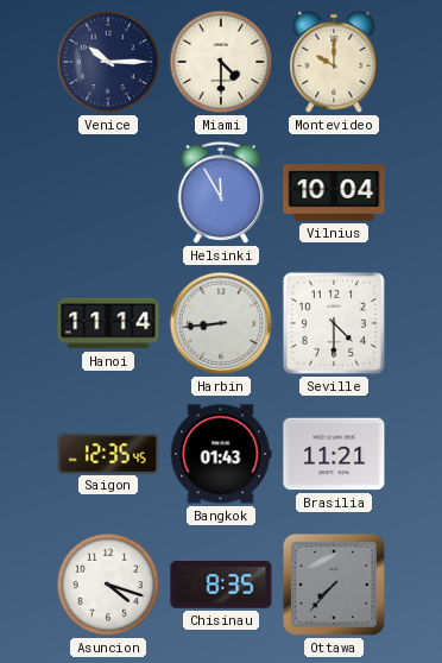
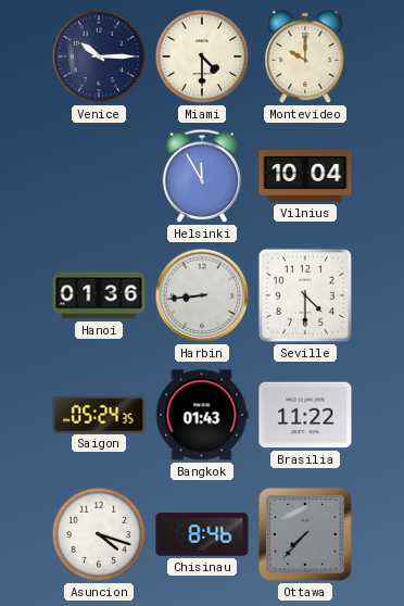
Hanoi: 11:14 -> 01:36
Saigon: 12:35 -> 05:24
Brasilia: 11:21 -> 11:22
Chisinau: 8:35 -> 8:46
